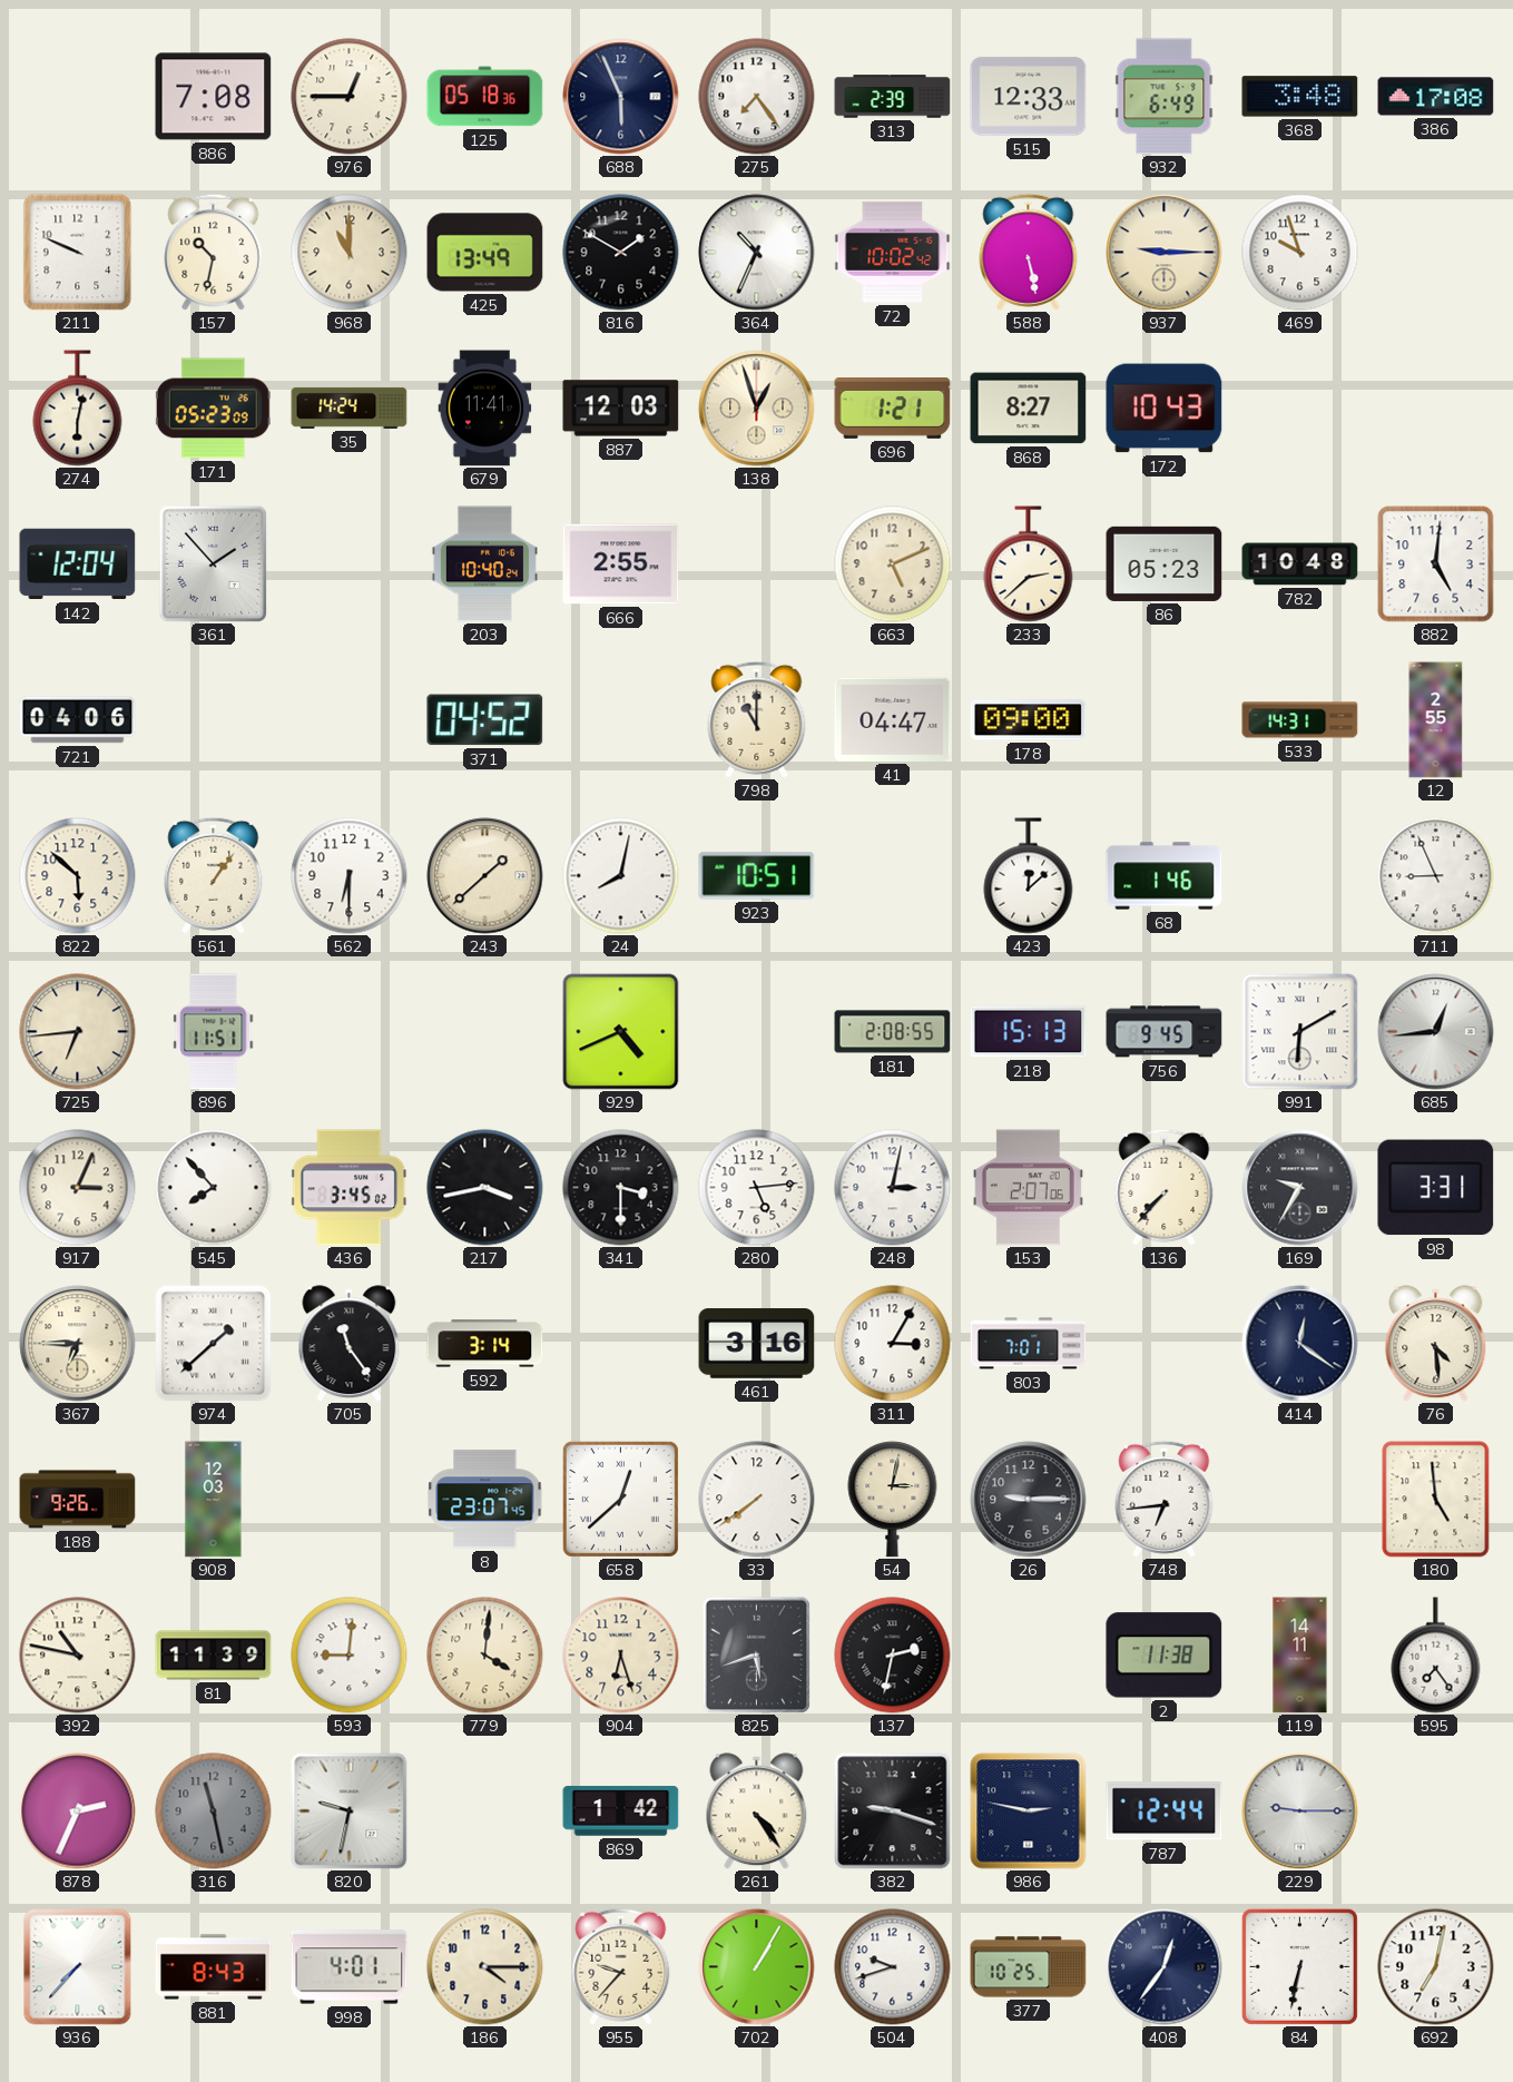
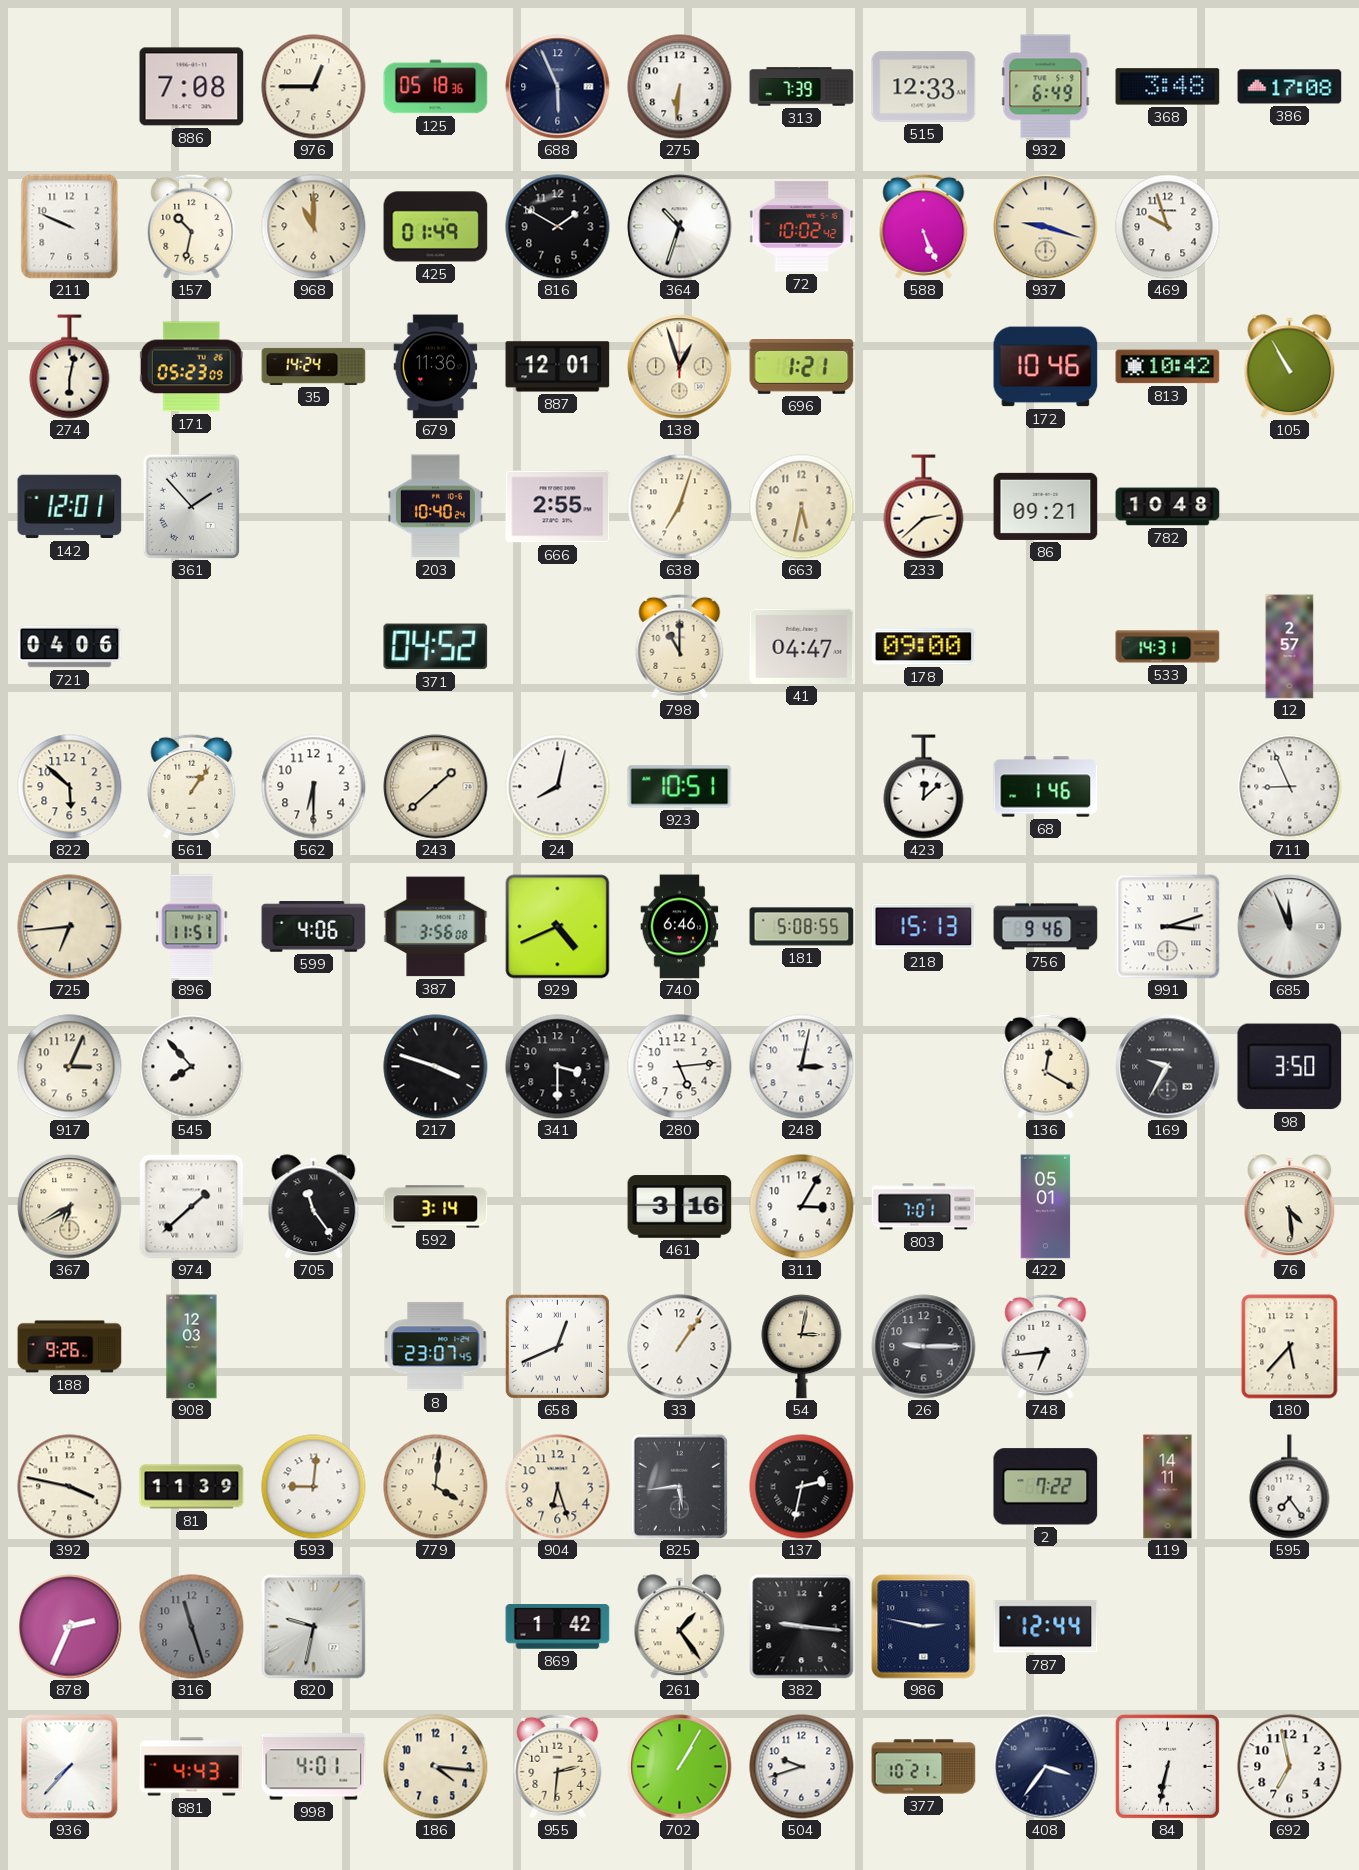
275: 7:24 -> 6:31
313: 2:39 -> 7:39
425: 13:49 -> 01:49
364: 10:34 -> 10:33
588: 5:28 -> 5:26
937: 9:15 -> 9:18
679: 11:41 -> 11:36
887: 12:03 -> 12:01
868: 8:27 -> none
172: 10:43 -> 10:46
813: none -> 10:42
105: none -> 10:55
142: 12:04 -> 12:01
638: none -> 7:03
663: 5:11 -> 5:32
86: 05:23 -> 09:21
882: 5:01 -> none
12: 2:55 -> 2:57
599: none -> 4:06
387: none -> 3:56
740: none -> 6:46
181: 2:08 -> 5:08
756: 9:45 -> 9:46
991: 6:10 -> 3:12
685: 12:44 -> 11:56
436: 3:45 -> none
217: 3:43 -> 3:48
153: 2:07 -> none
136: 7:37 -> 12:20
98: 3:31 -> 3:50
367: 6:45 -> 6:40
422: none -> 05:01
414: 12:21 -> none
658: 12:38 -> 12:41
33: 7:39 -> 1:06
180: 4:59 -> 5:37
392: 10:47 -> 3:47
825: 5:42 -> 5:44
2: 11:38 -> 7:22
316: 11:28 -> 11:27
261: 4:24 -> 1:24
382: 9:18 -> 9:16
229: 9:15 -> none
881: 8:43 -> 4:43
186: 4:15 -> 4:16
955: 9:37 -> 2:31
377: 10:25 -> 10:21
408: 12:36 -> 3:36
692: 7:02 -> 6:58
